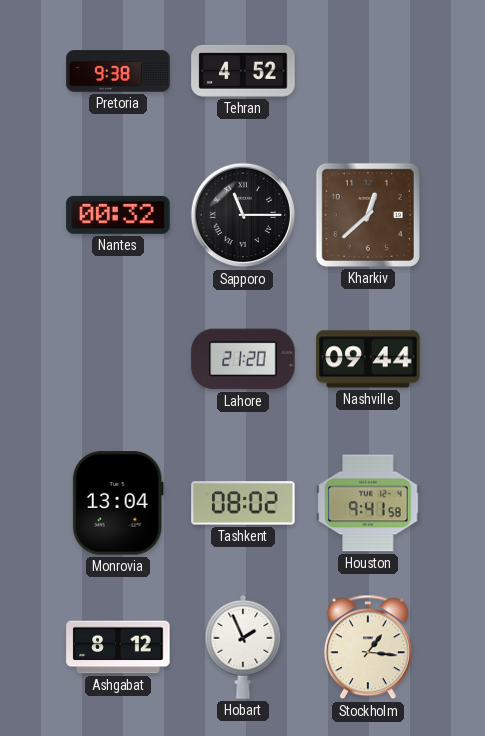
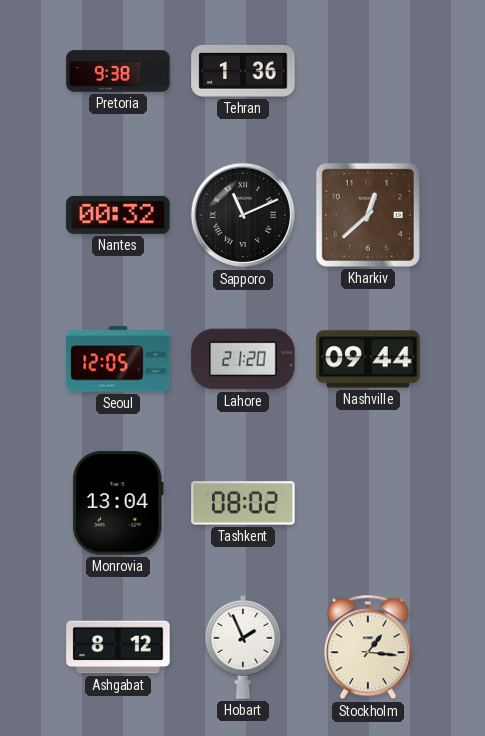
Tehran: 4:52 -> 1:36
Sapporo: 11:15 -> 11:11
Seoul: none -> 12:05
Houston: 9:41 -> none
